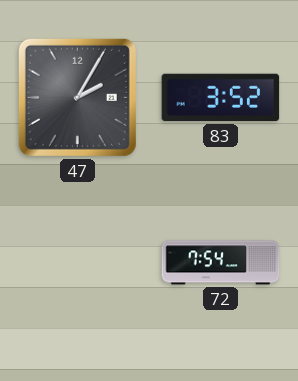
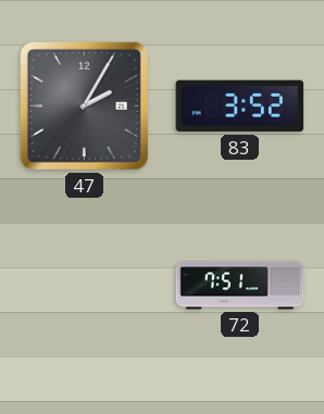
72: 7:54 -> 7:51
